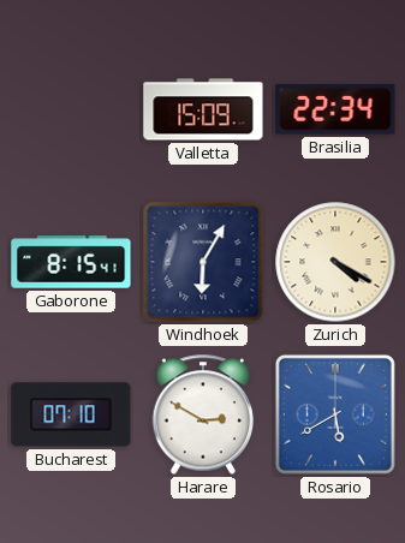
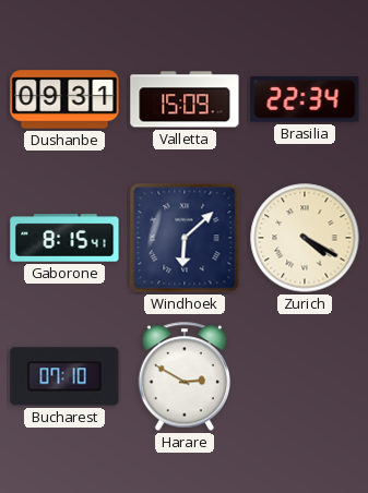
Dushanbe: none -> 09:31
Windhoek: 6:05 -> 6:08
Rosario: 5:40 -> none
